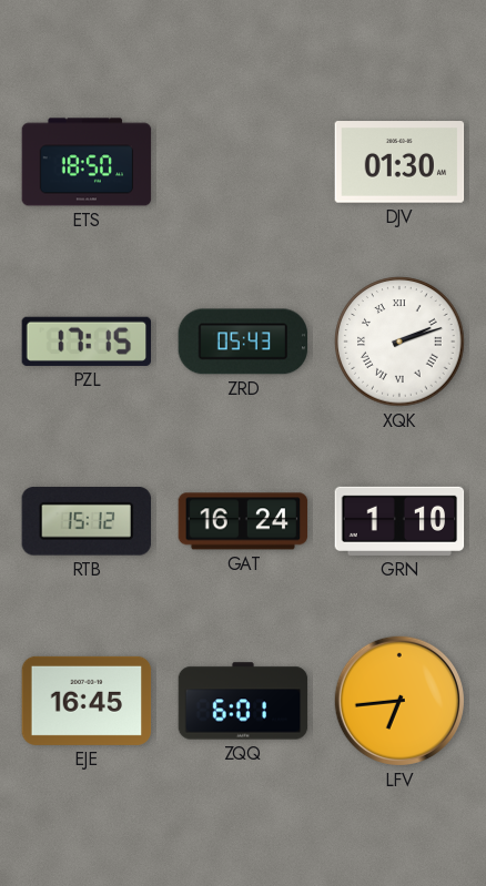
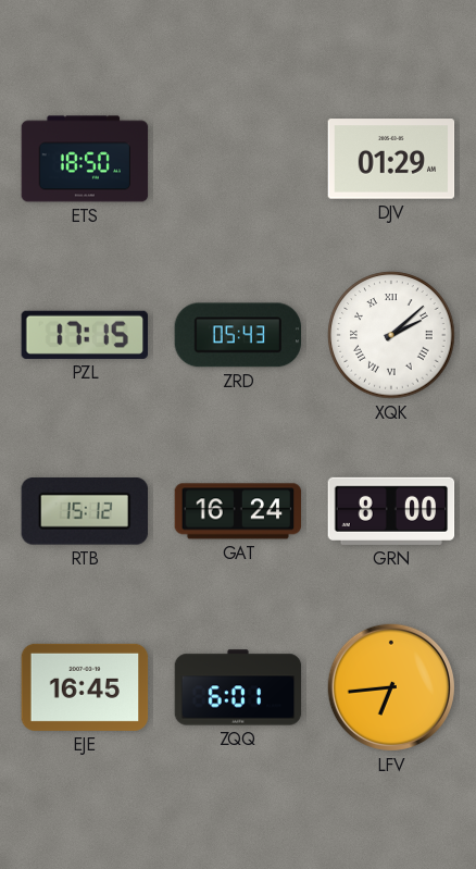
DJV: 01:30 -> 01:29
XQK: 2:12 -> 2:08
GRN: 1:10 -> 8:00
